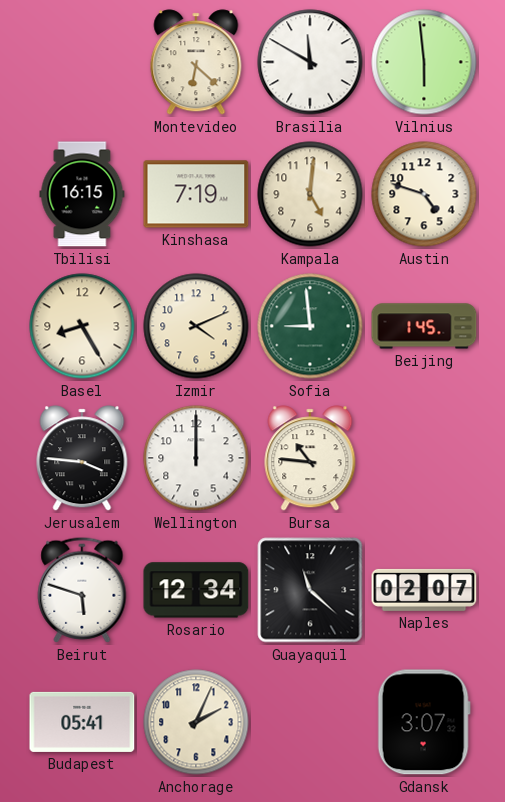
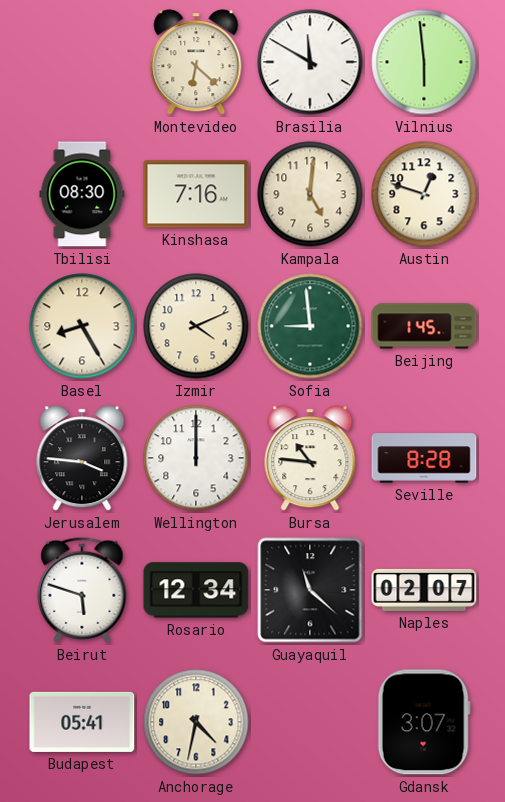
Tbilisi: 16:15 -> 08:30
Kinshasa: 7:19 -> 7:16
Austin: 4:48 -> 12:48
Seville: none -> 8:28
Anchorage: 2:04 -> 4:32
